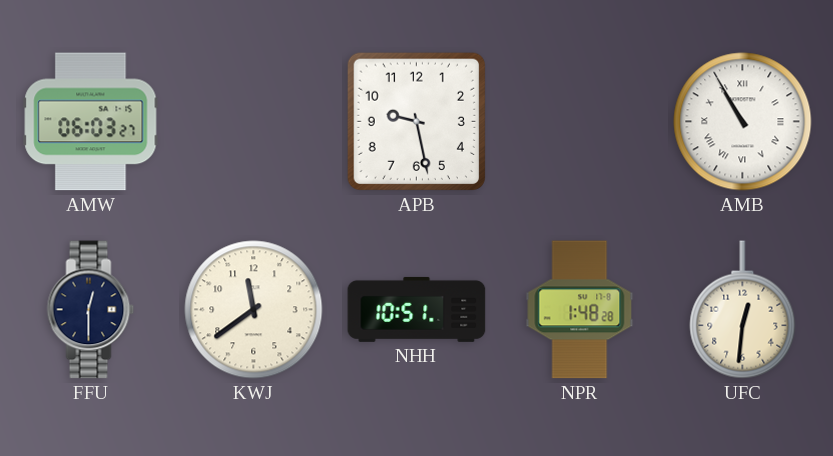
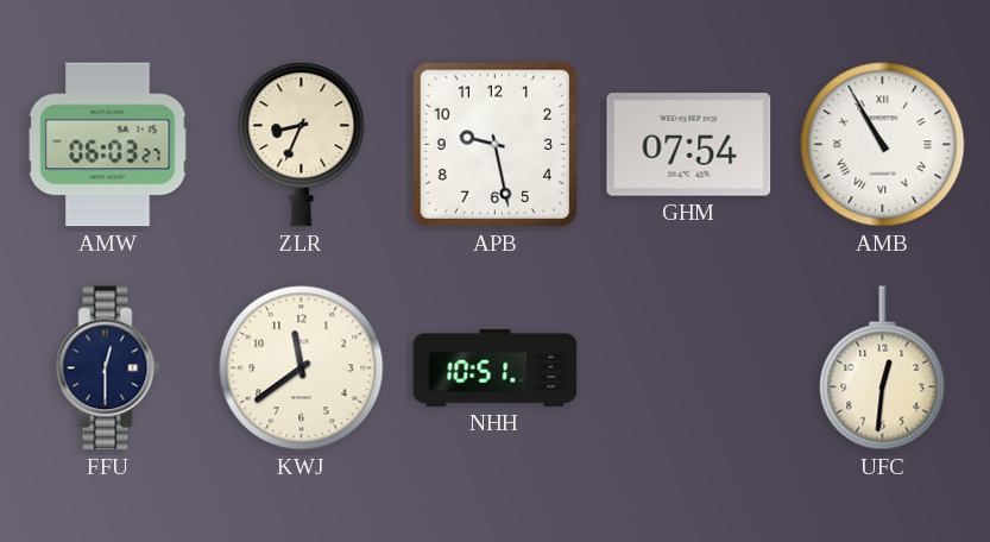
ZLR: none -> 8:34
GHM: none -> 07:54
NPR: 1:48 -> none
